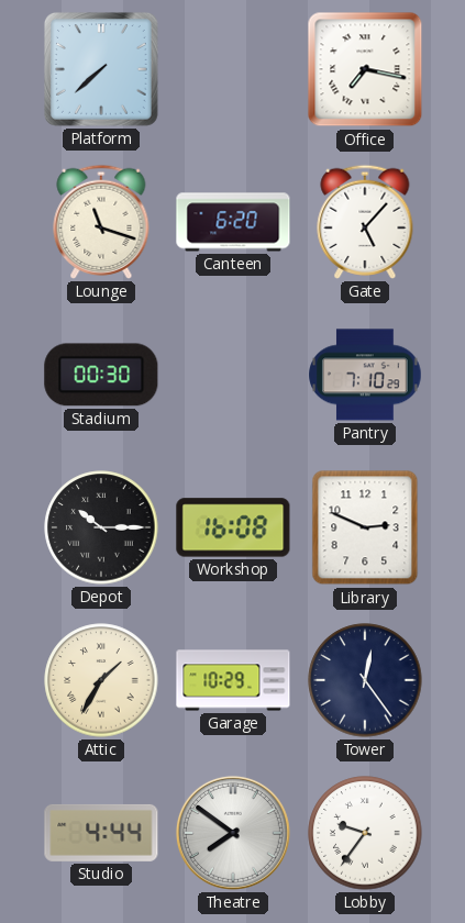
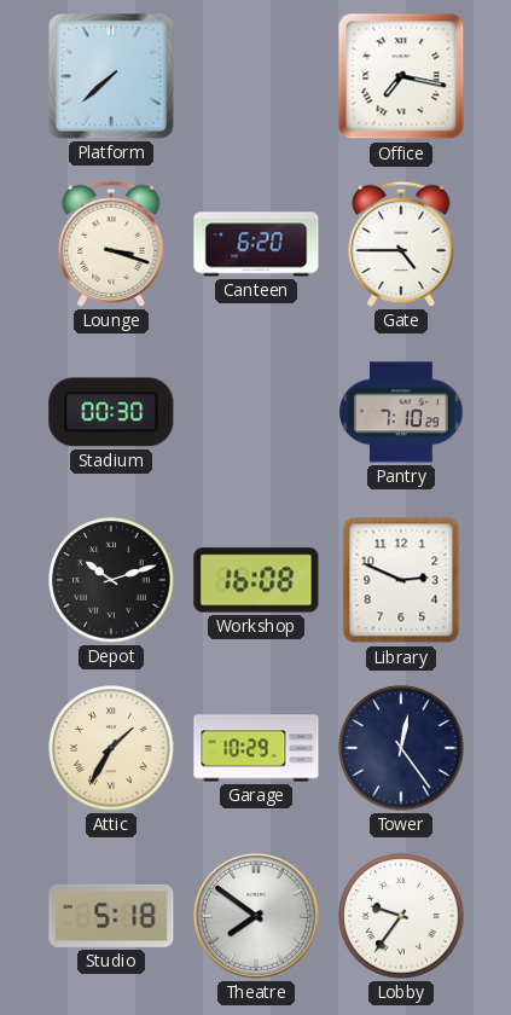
Lounge: 11:18 -> 3:18
Gate: 5:07 -> 4:45
Depot: 10:15 -> 10:12
Studio: 4:44 -> 5:18
